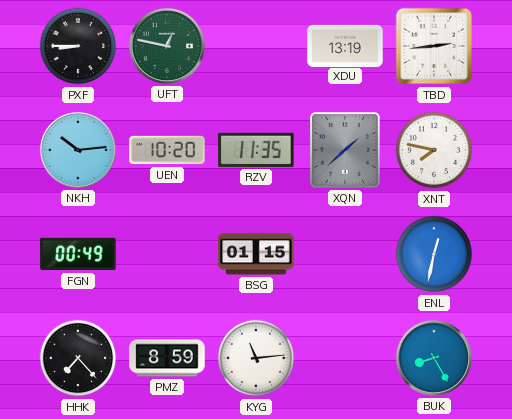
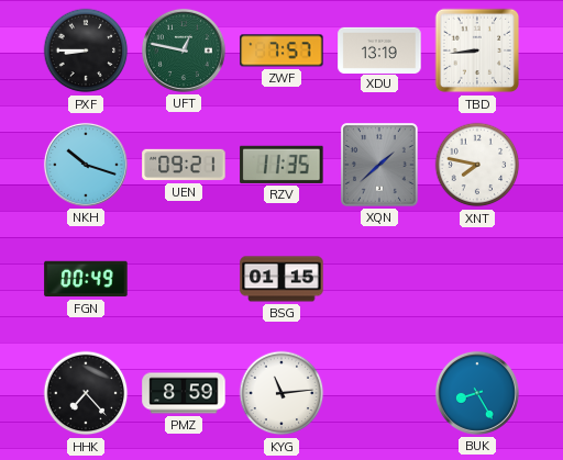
ZWF: none -> 7:57
TBD: 2:44 -> 8:44
NKH: 10:14 -> 10:18
UEN: 10:20 -> 09:21
ENL: 12:32 -> none
